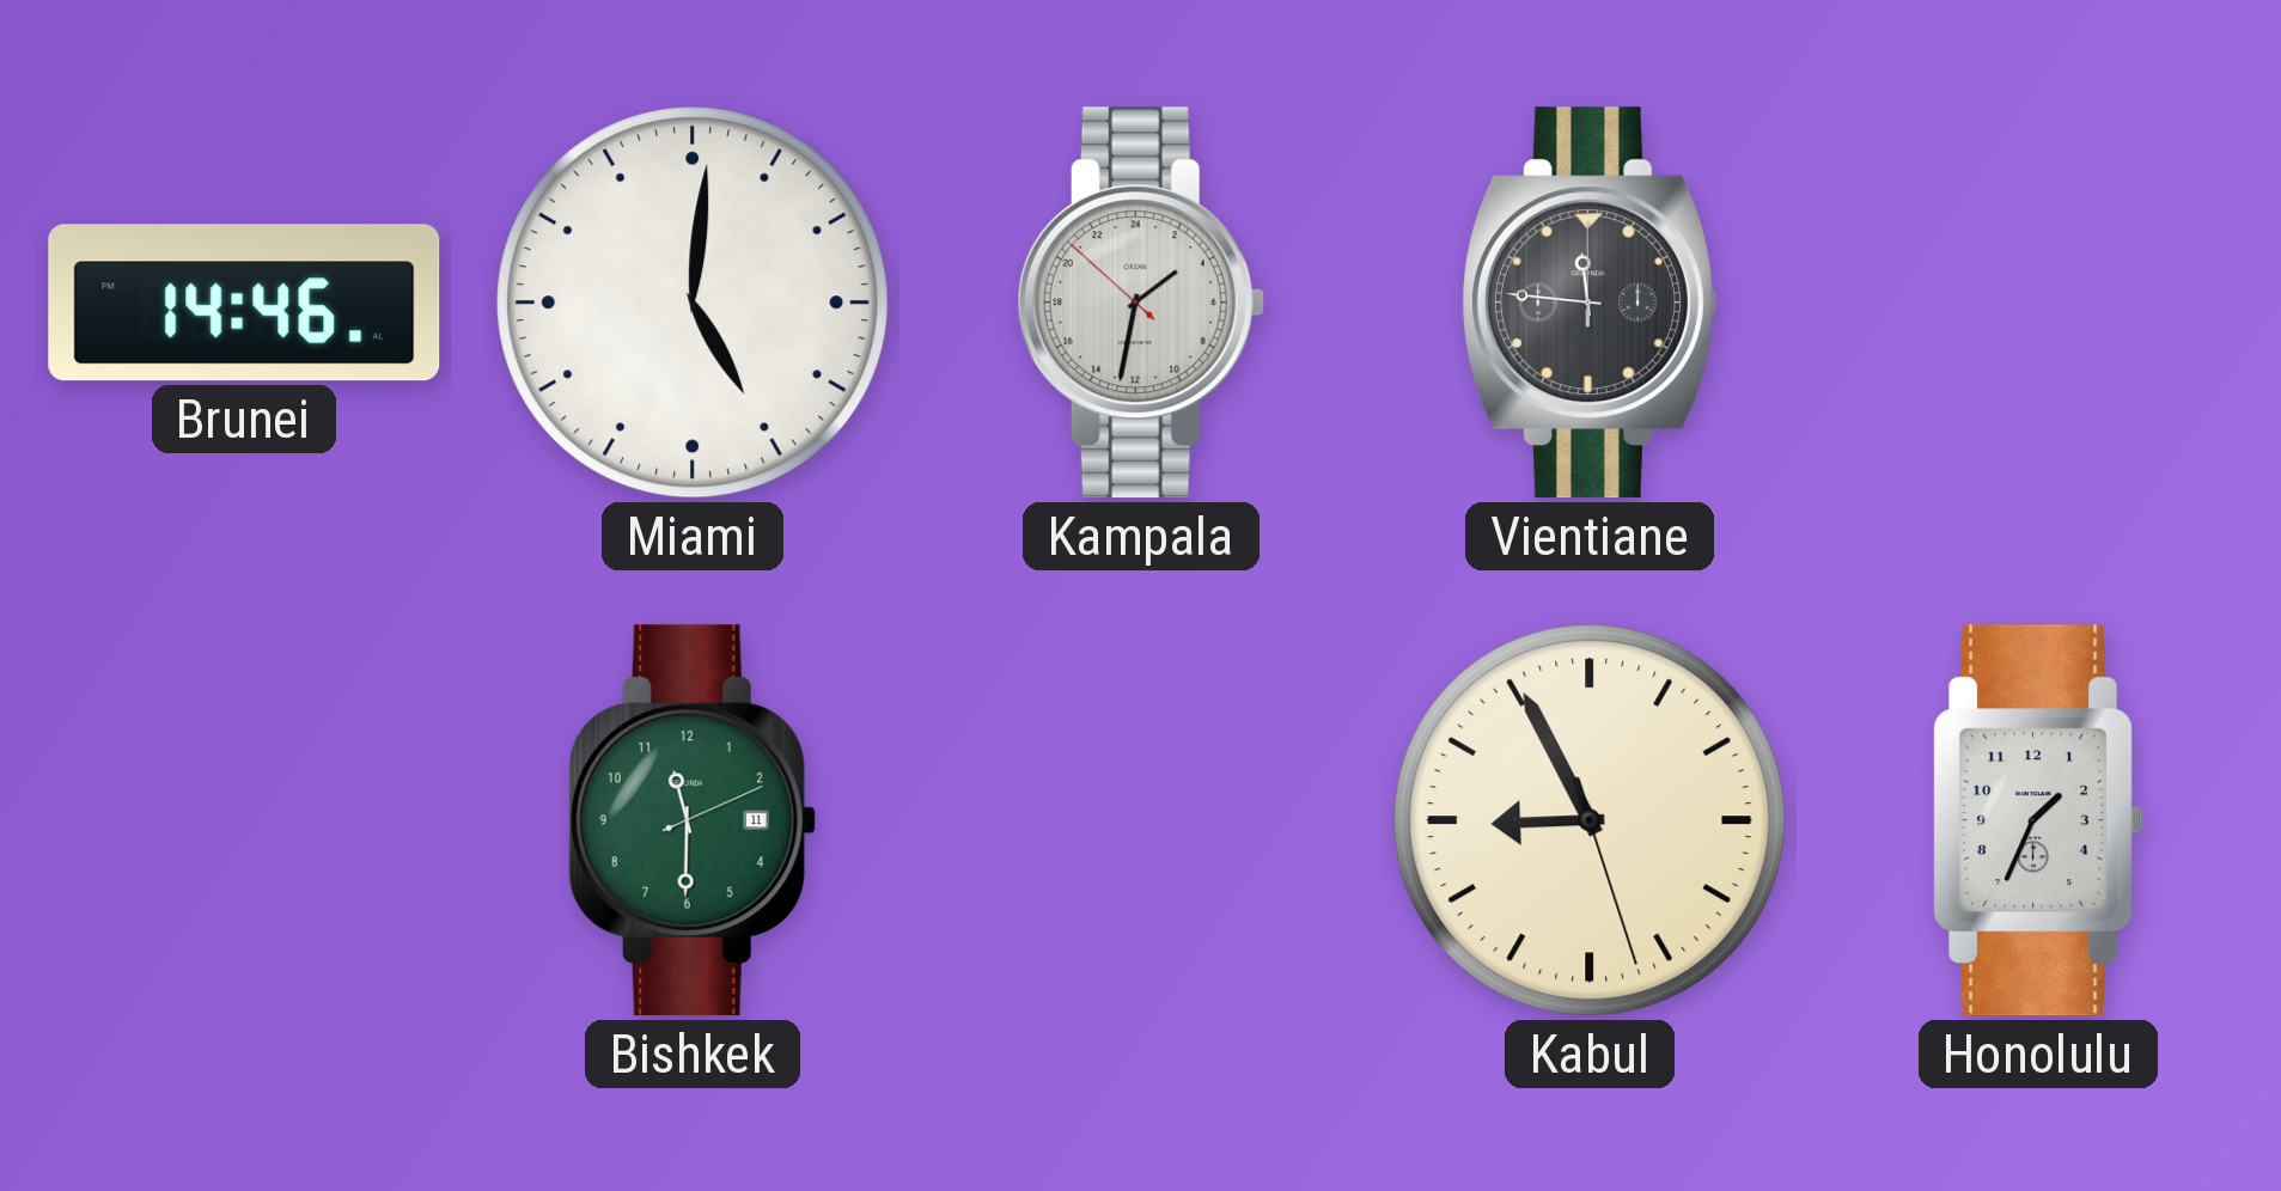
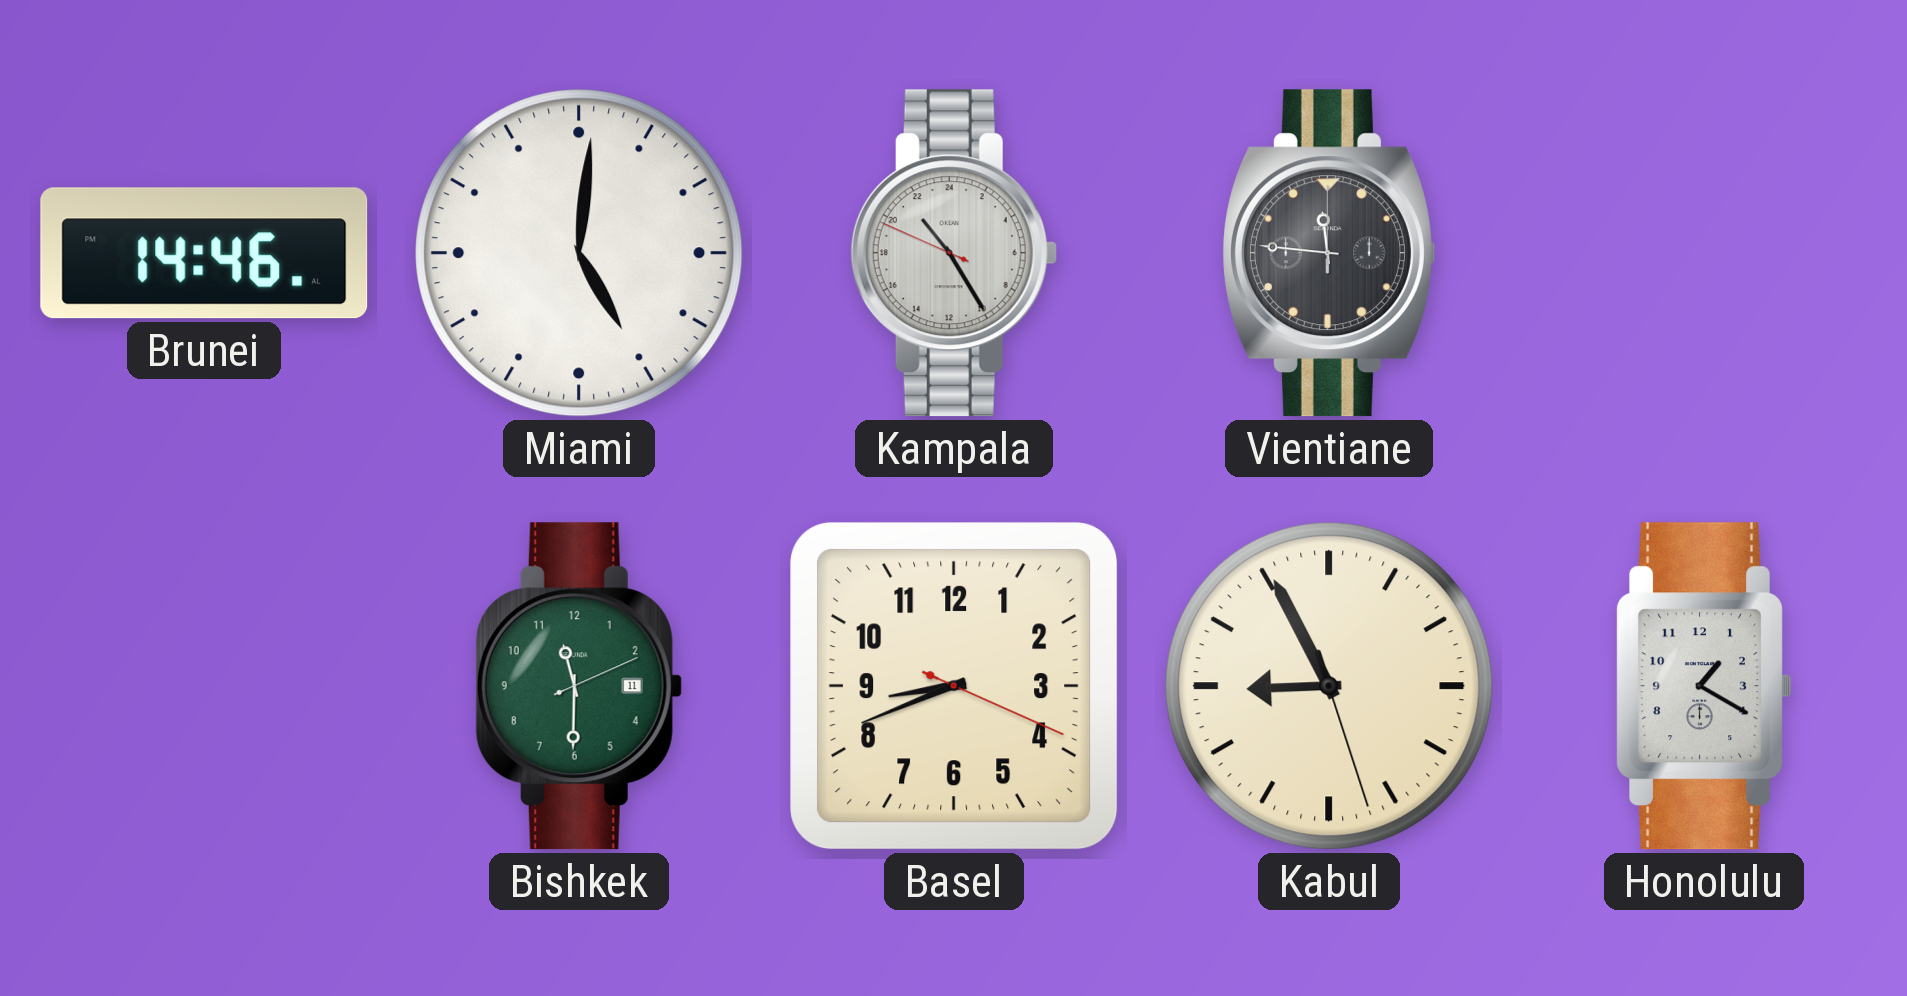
Kampala: 3:31 -> 21:24
Basel: none -> 8:41
Honolulu: 1:34 -> 1:20
